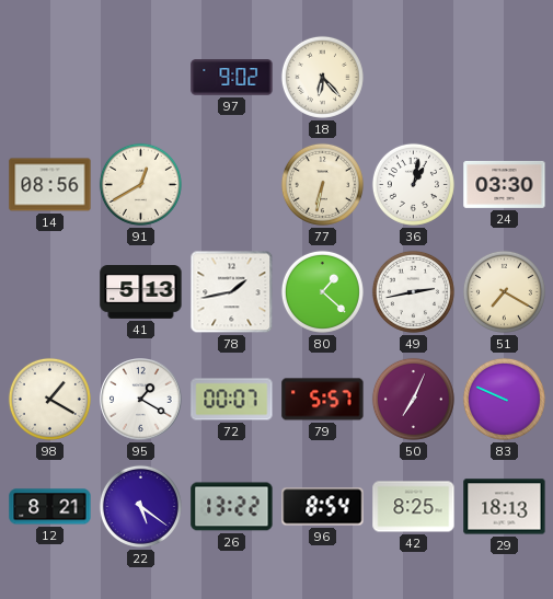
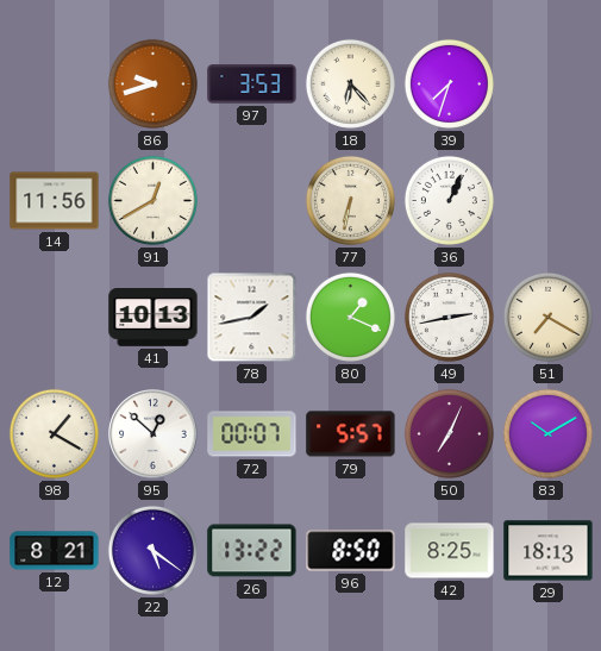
86: none -> 9:42
97: 9:02 -> 3:53
39: none -> 7:33
14: 08:56 -> 11:56
36: 1:02 -> 1:04
24: 03:30 -> none
41: 5:13 -> 10:13
80: 1:22 -> 1:19
95: 1:20 -> 12:52
83: 9:49 -> 10:10
96: 8:54 -> 8:50
